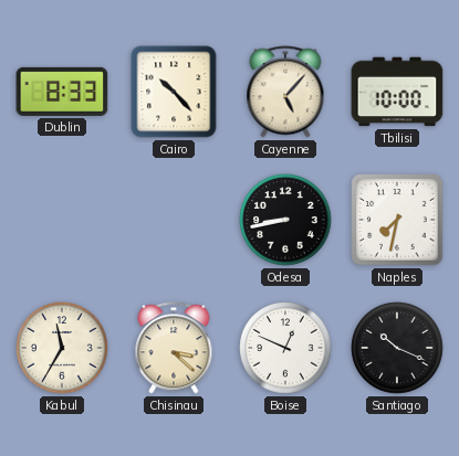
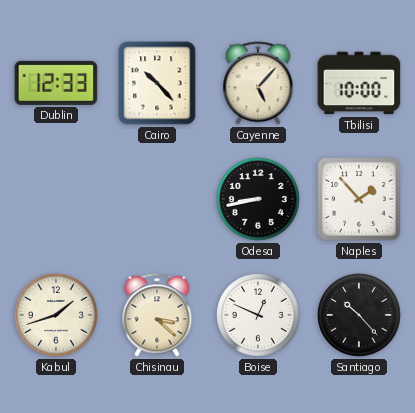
Dublin: 8:33 -> 12:33
Naples: 7:32 -> 1:53
Kabul: 11:35 -> 1:42
Santiago: 10:19 -> 10:23
